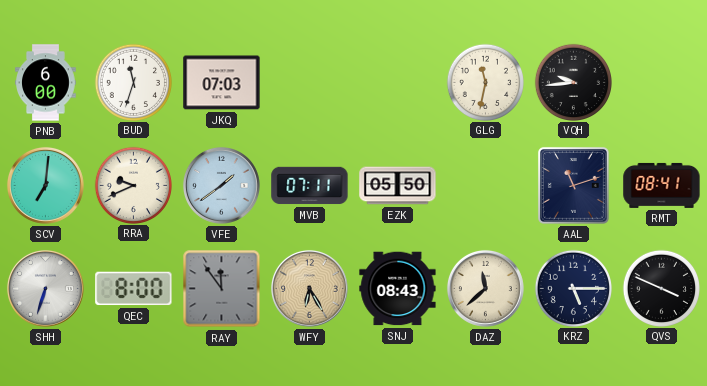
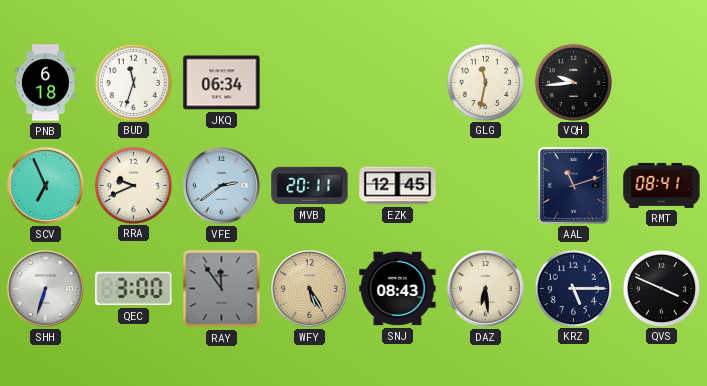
PNB: 6:00 -> 6:18
JKQ: 07:03 -> 06:34
SCV: 7:01 -> 6:56
VFE: 1:39 -> 2:39
MVB: 07:11 -> 20:11
EZK: 05:50 -> 12:45
QEC: 8:00 -> 3:00
WFY: 6:25 -> 5:25
DAZ: 11:38 -> 6:29
